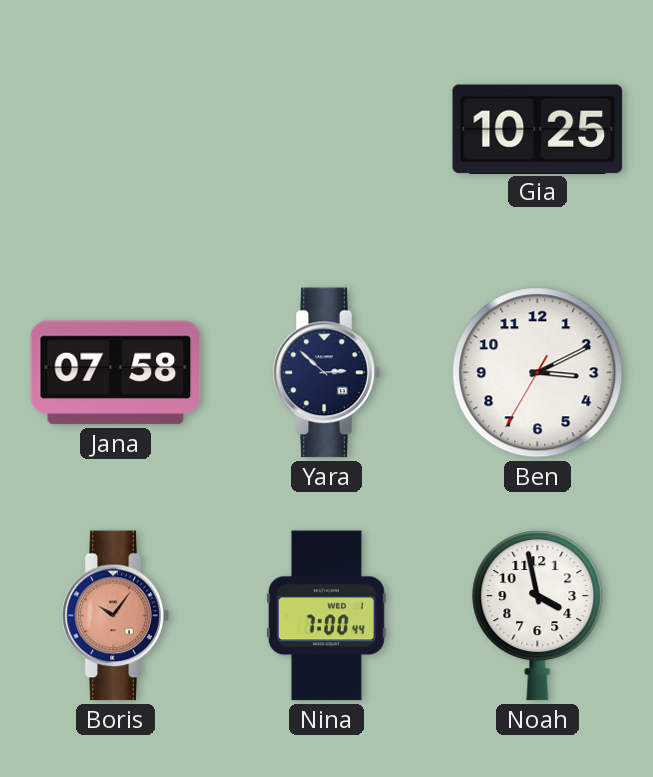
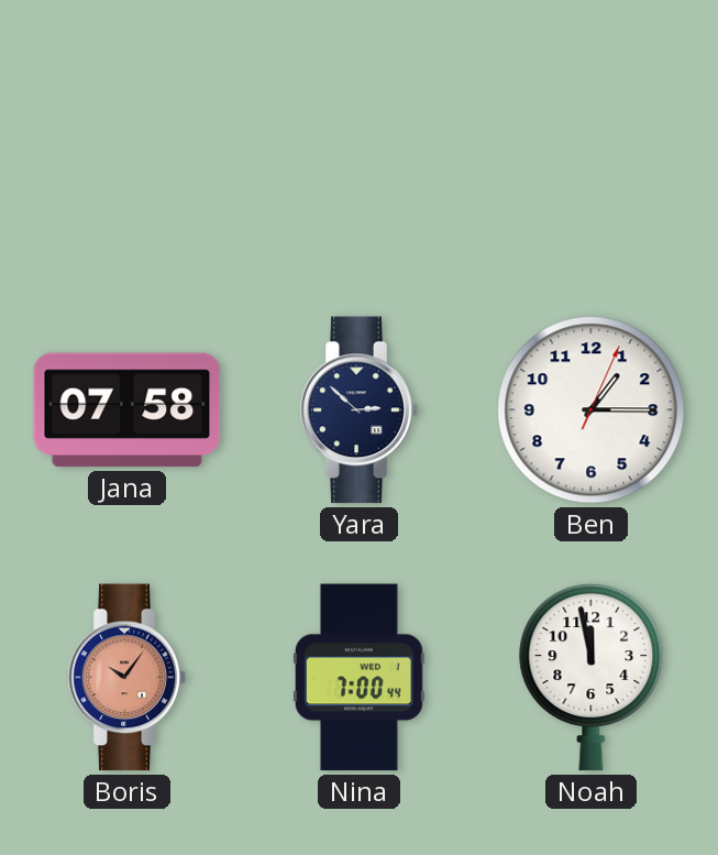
Gia: 10:25 -> none
Ben: 3:10 -> 1:15
Noah: 3:58 -> 11:58
